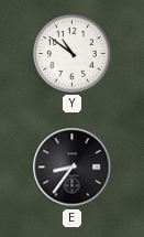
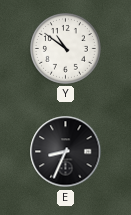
E: 8:36 -> 8:34
